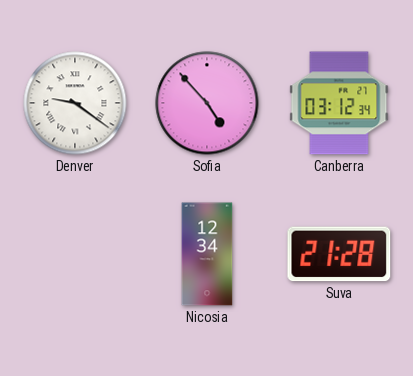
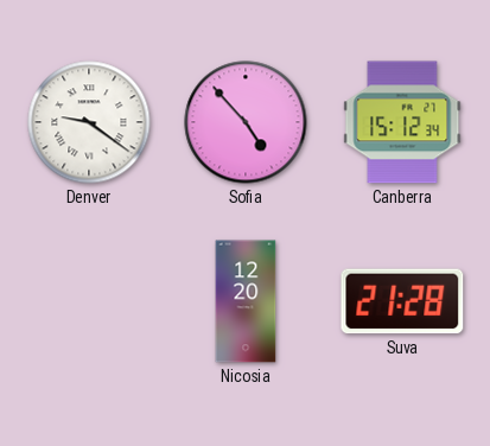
Canberra: 03:12 -> 15:12
Nicosia: 12:34 -> 12:20
